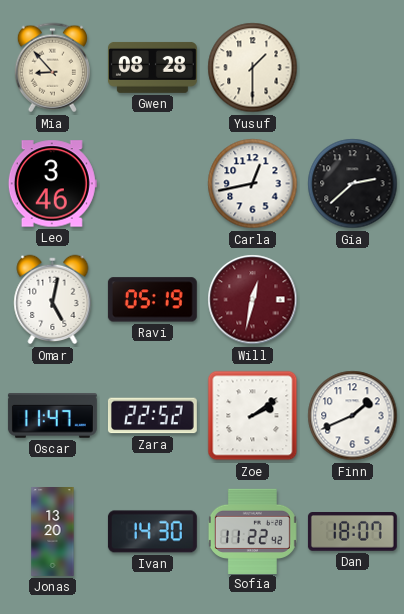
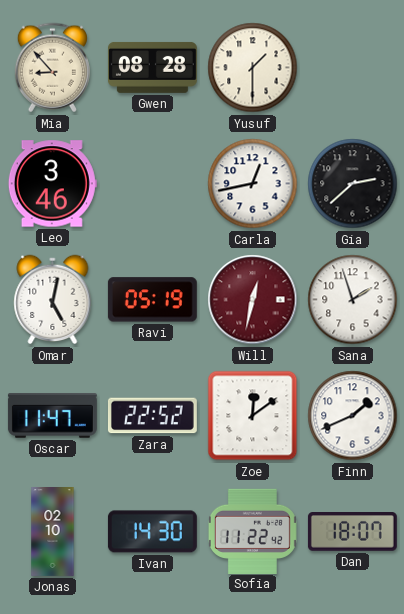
Sana: none -> 1:57
Zoe: 2:09 -> 12:09
Jonas: 13:20 -> 02:10
